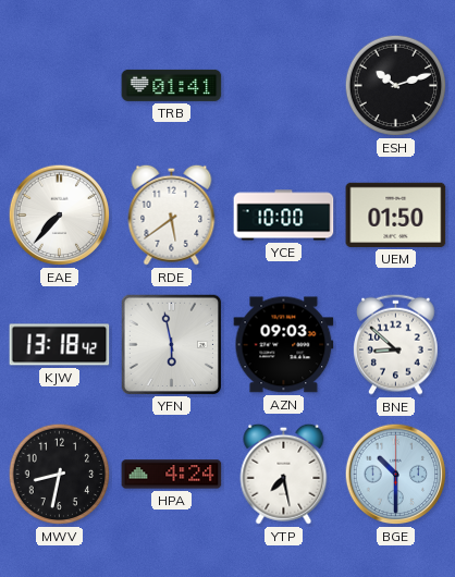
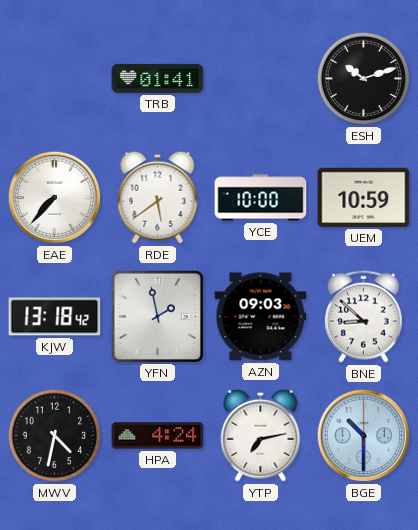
UEM: 01:50 -> 10:59
YFN: 5:58 -> 1:58
MWV: 8:32 -> 4:32
YTP: 7:28 -> 7:13
